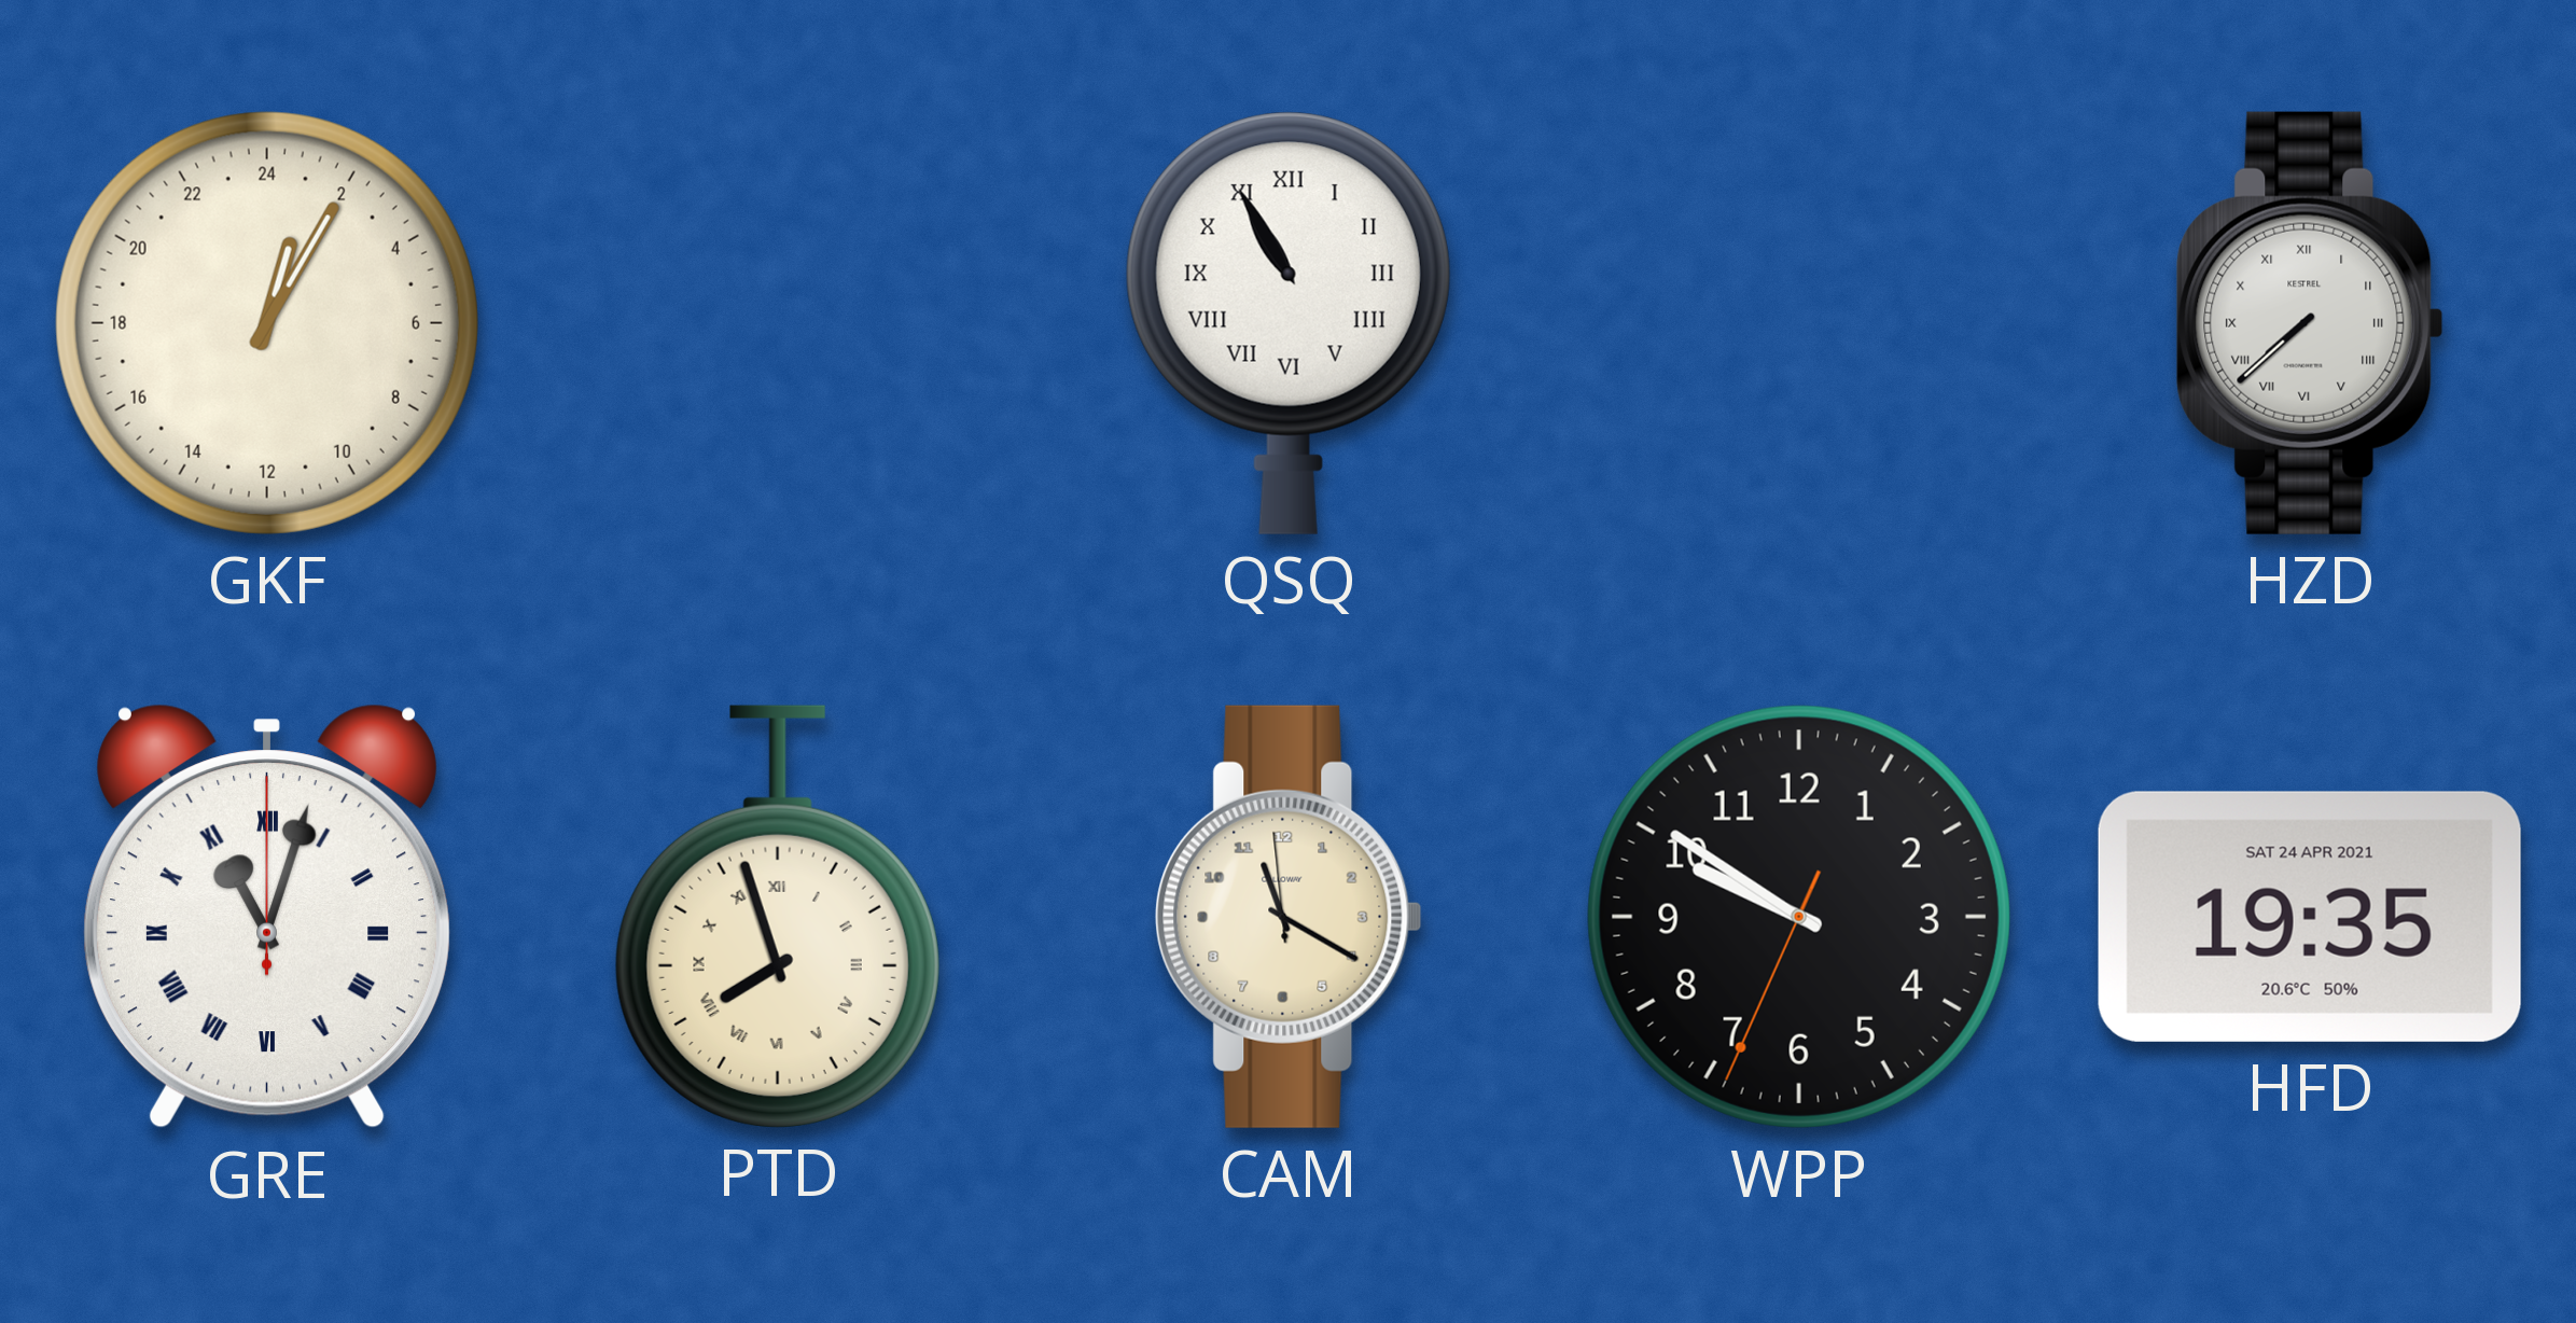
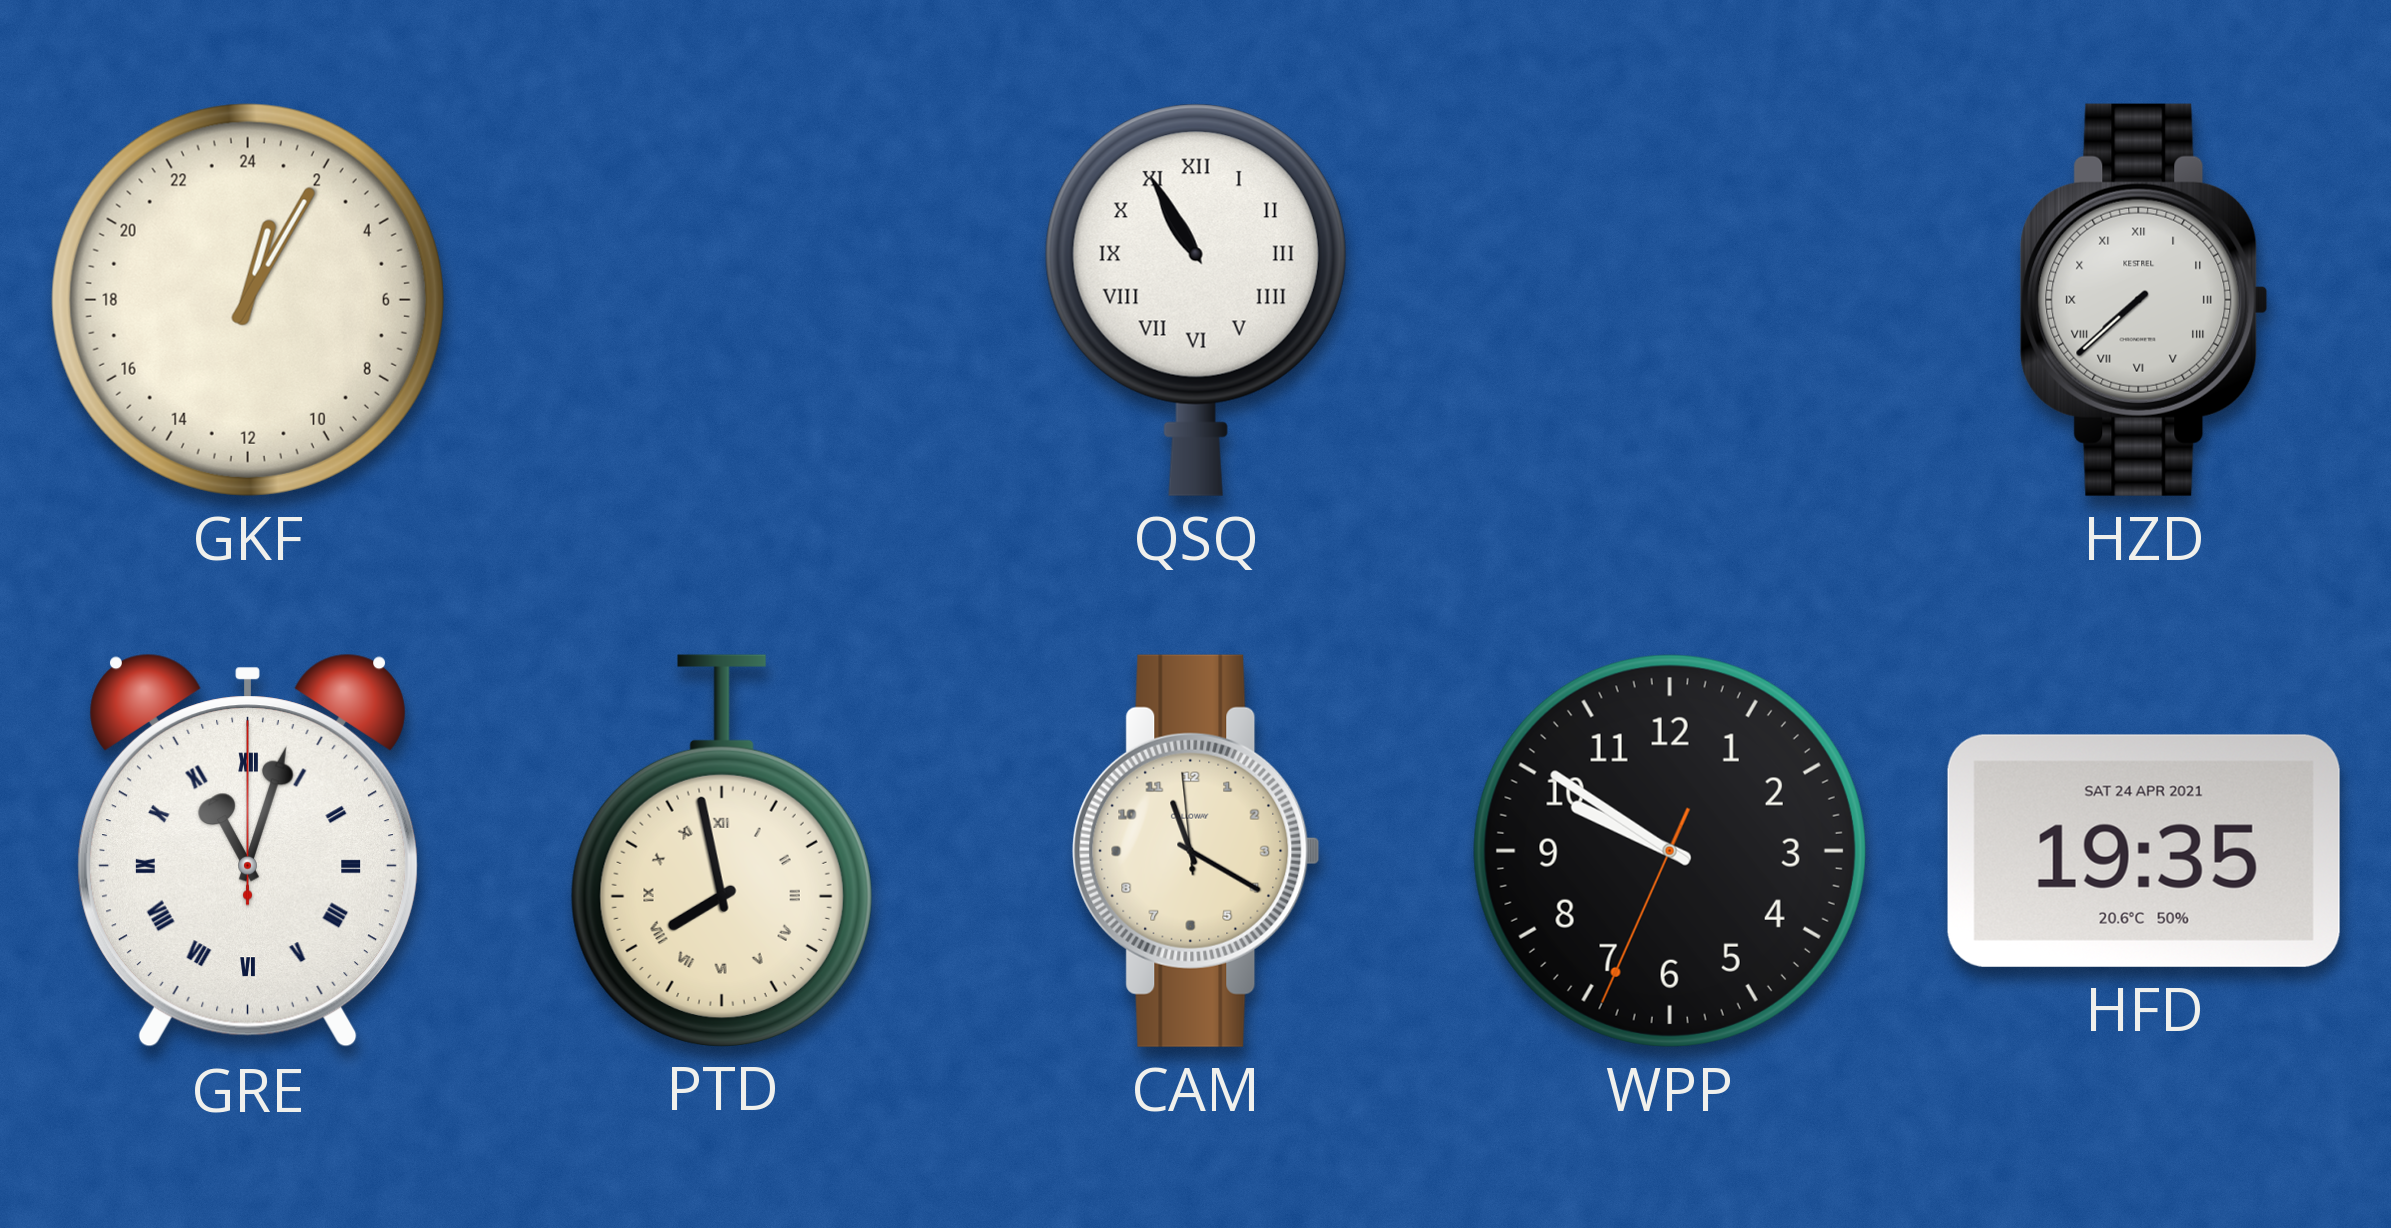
PTD: 7:57 -> 7:58
